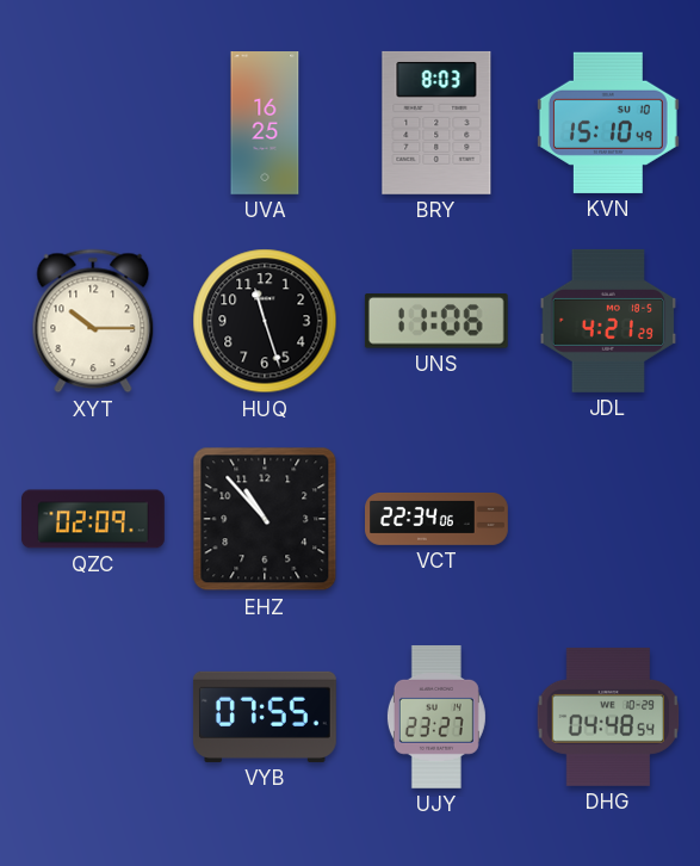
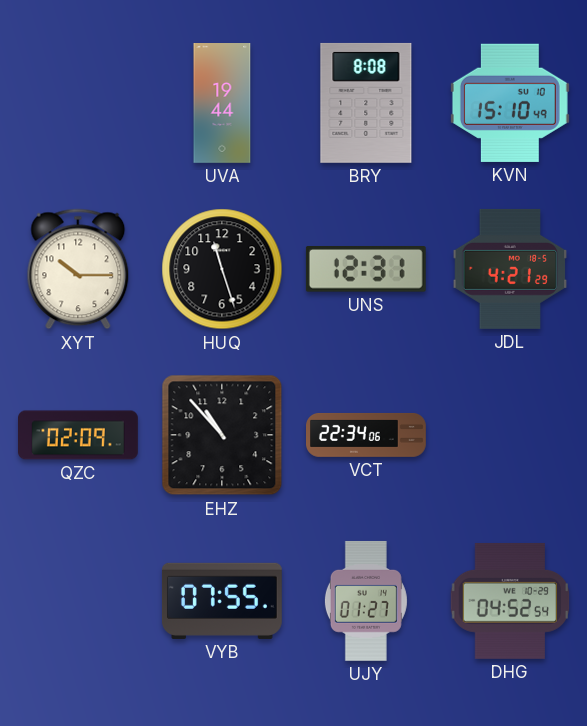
UVA: 16:25 -> 19:44
BRY: 8:03 -> 8:08
UNS: 11:06 -> 12:31
UJY: 23:27 -> 01:27
DHG: 04:48 -> 04:52
